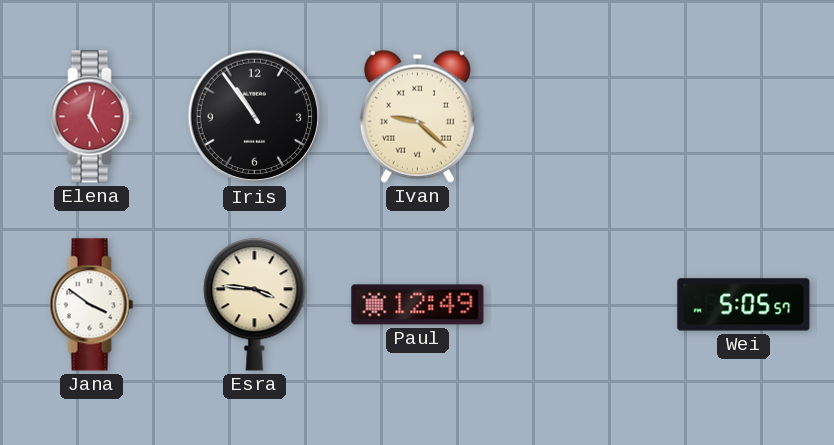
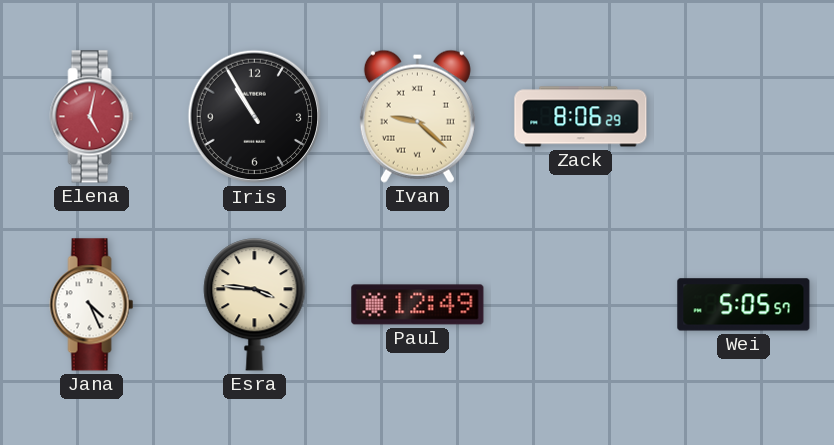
Iris: 10:54 -> 10:55
Zack: none -> 8:06
Jana: 3:51 -> 4:26
